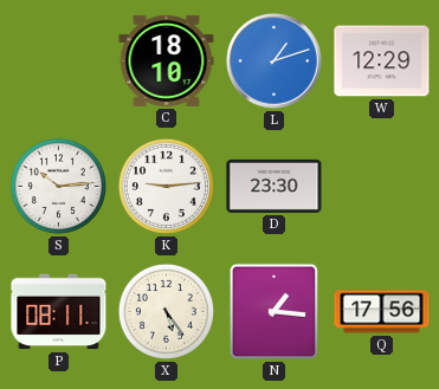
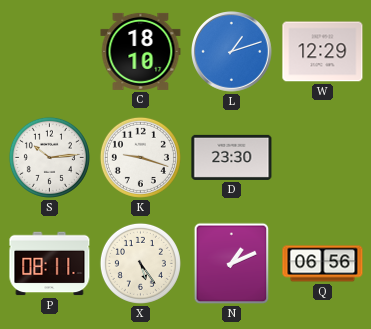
K: 9:14 -> 9:18
N: 1:16 -> 1:11
Q: 17:56 -> 06:56
